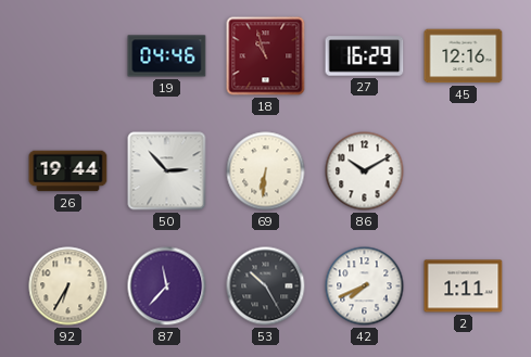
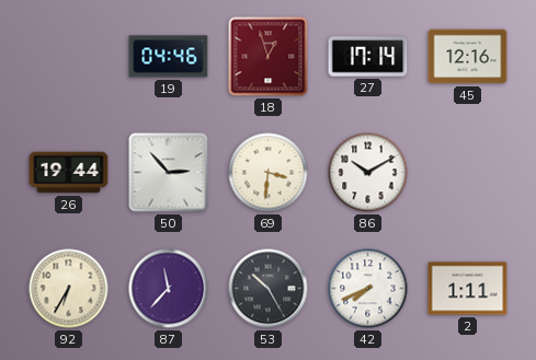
18: 10:57 -> 12:57
27: 16:29 -> 17:14
69: 6:31 -> 3:31
